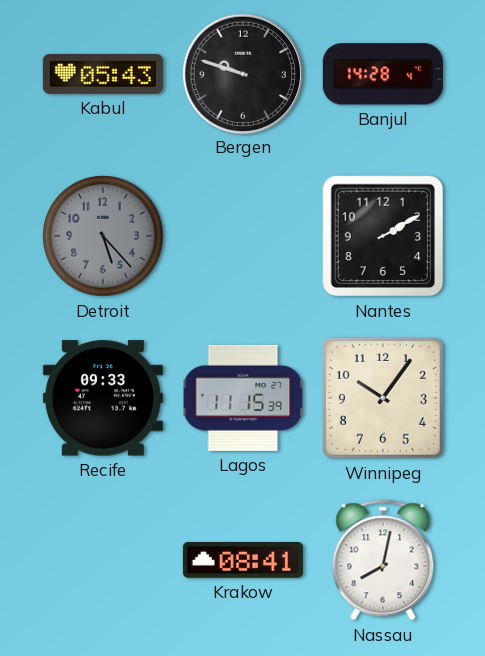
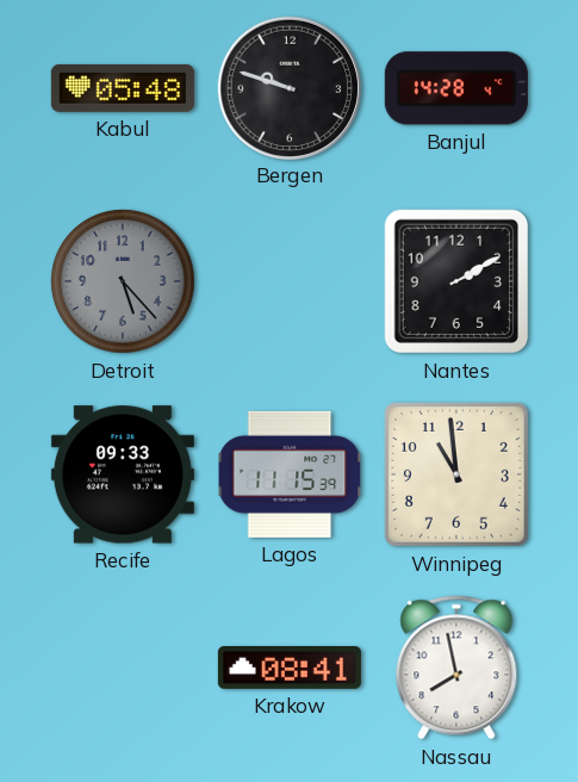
Kabul: 05:43 -> 05:48
Winnipeg: 10:06 -> 10:59
Nassau: 8:02 -> 7:58
